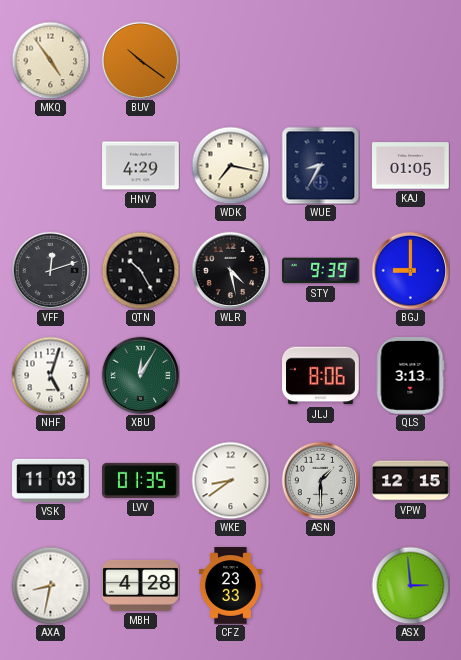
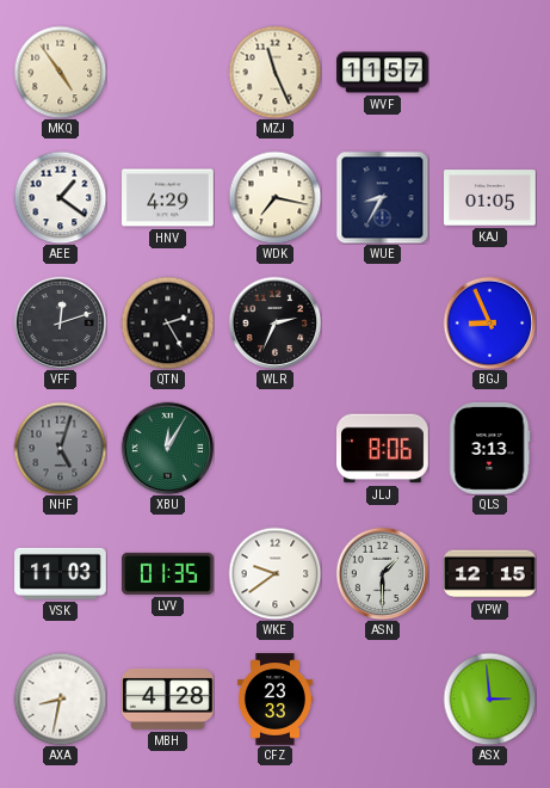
BUV: 10:21 -> none
MZJ: none -> 11:26
WVF: none -> 11:57
AEE: none -> 1:21
QTN: 10:25 -> 2:25
WLR: 4:28 -> 2:34
STY: 9:39 -> none
BGJ: 9:00 -> 8:56
NHF dial: white -> grey
WKE: 8:39 -> 9:39
